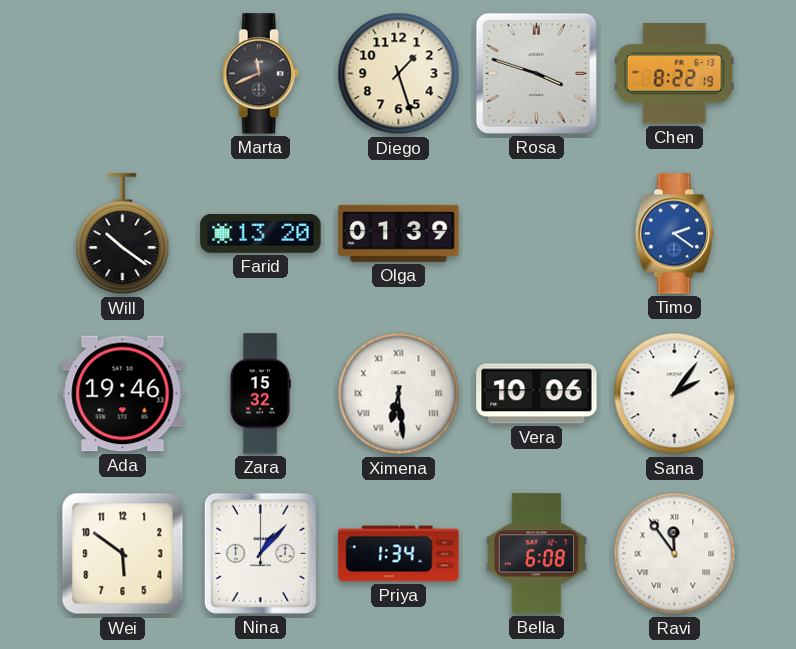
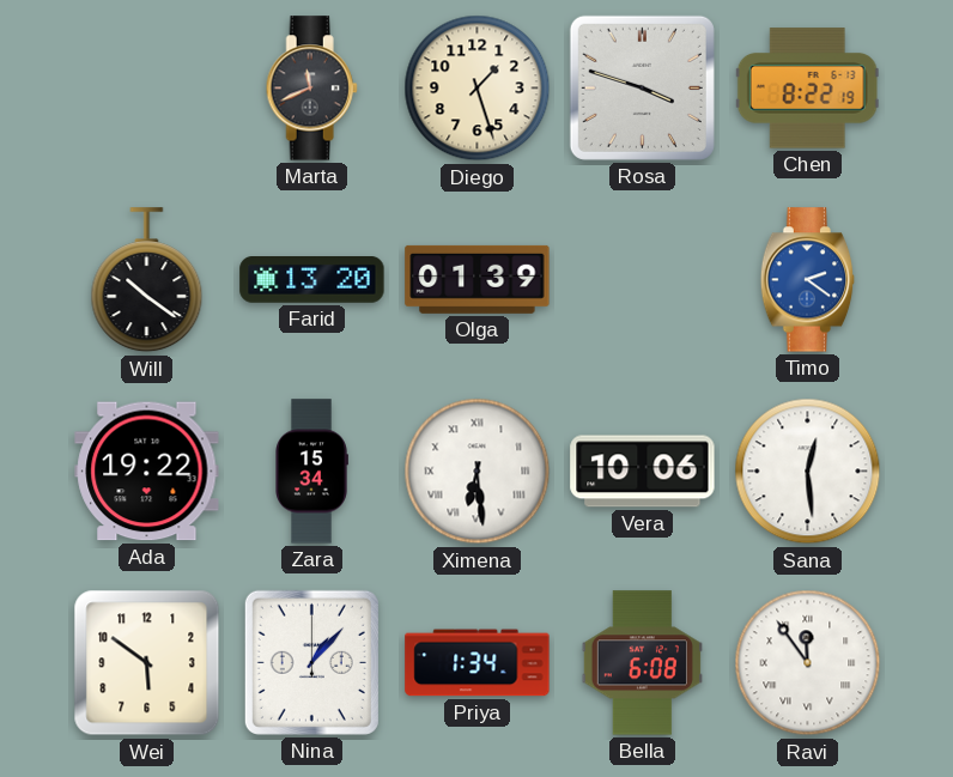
Ada: 19:46 -> 19:22
Zara: 15:32 -> 15:34
Sana: 2:06 -> 12:29
